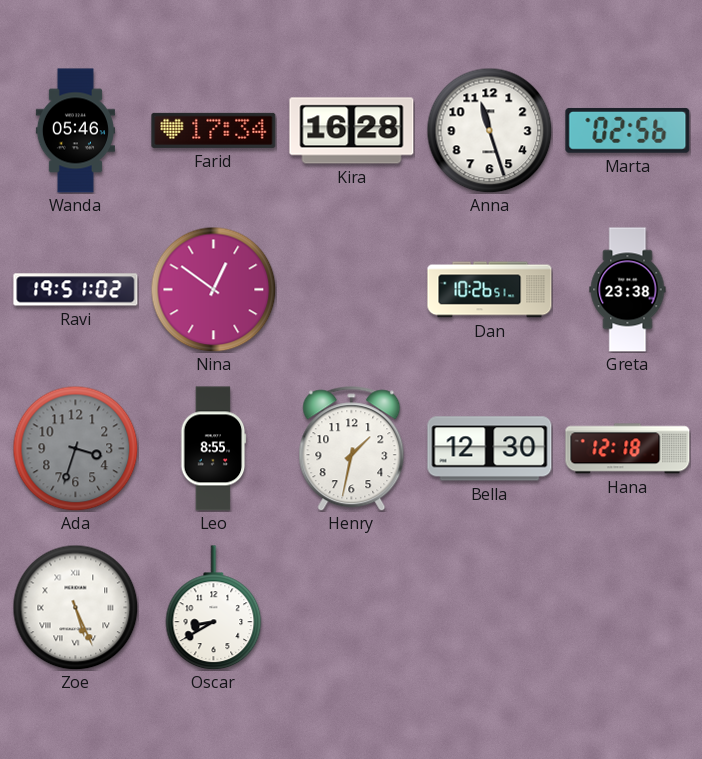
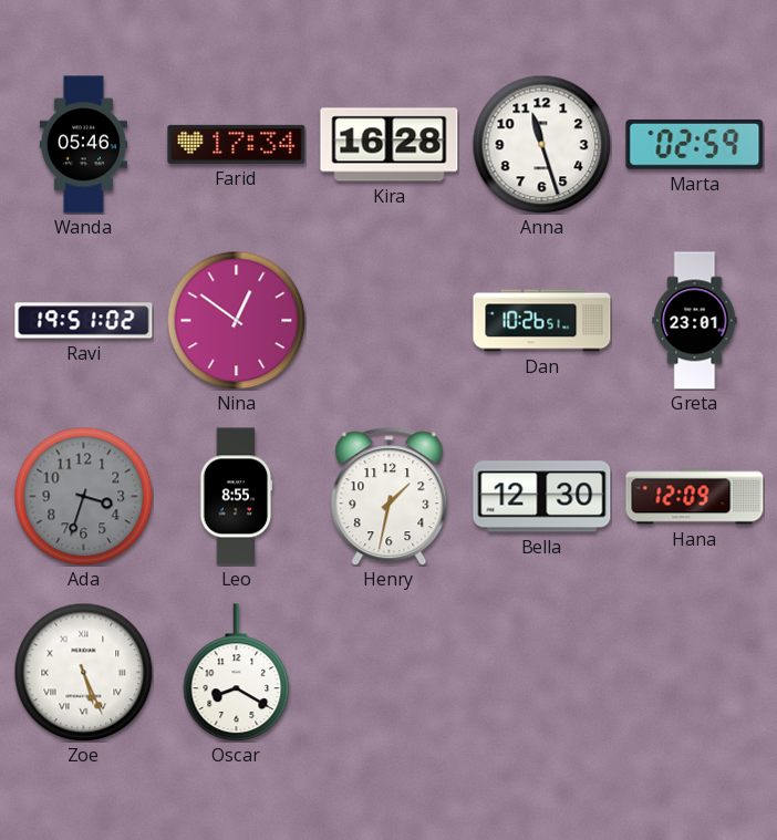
Marta: 02:56 -> 02:59
Greta: 23:38 -> 23:01
Hana: 12:18 -> 12:09
Oscar: 8:40 -> 8:20
